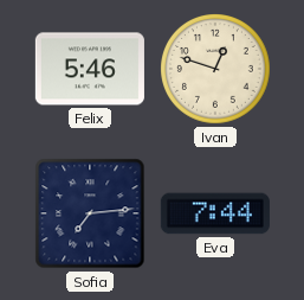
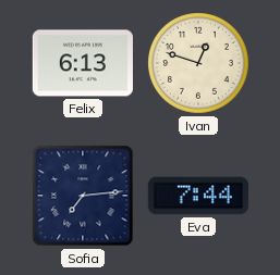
Felix: 5:46 -> 6:13
